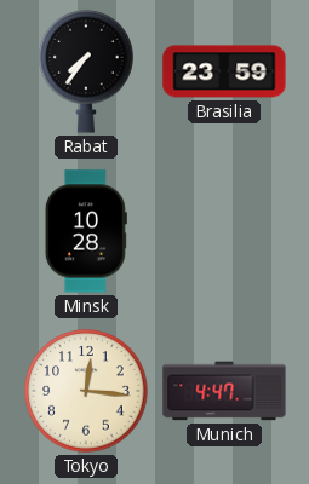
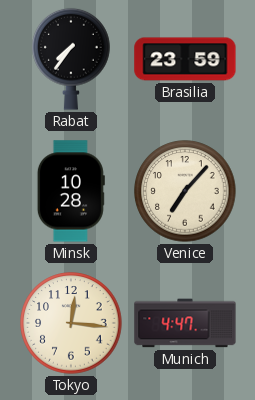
Venice: none -> 7:07
